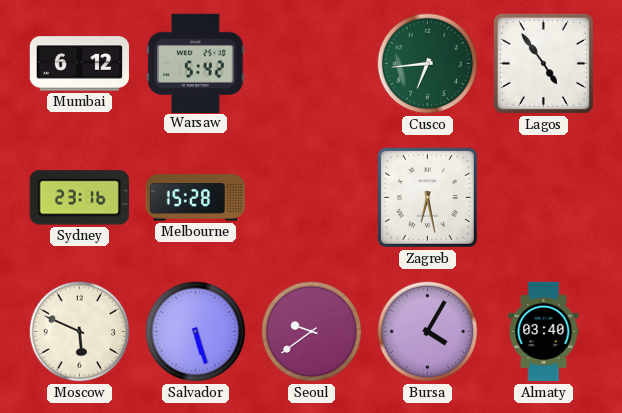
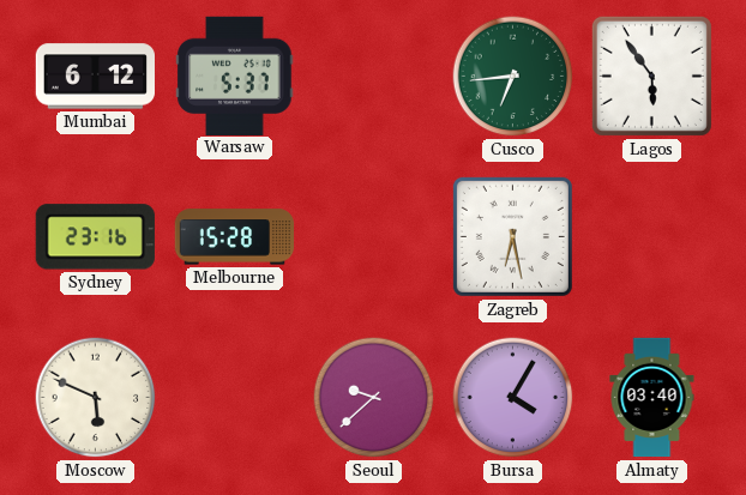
Warsaw: 5:42 -> 5:37
Lagos: 4:54 -> 5:54
Salvador: 5:27 -> none
Seoul: 9:39 -> 9:38
